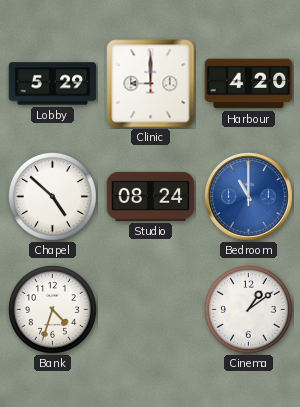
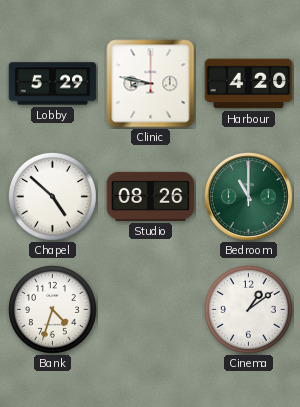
Clinic: 9:00 -> 8:47
Studio: 08:24 -> 08:26
Bedroom dial: blue -> green
